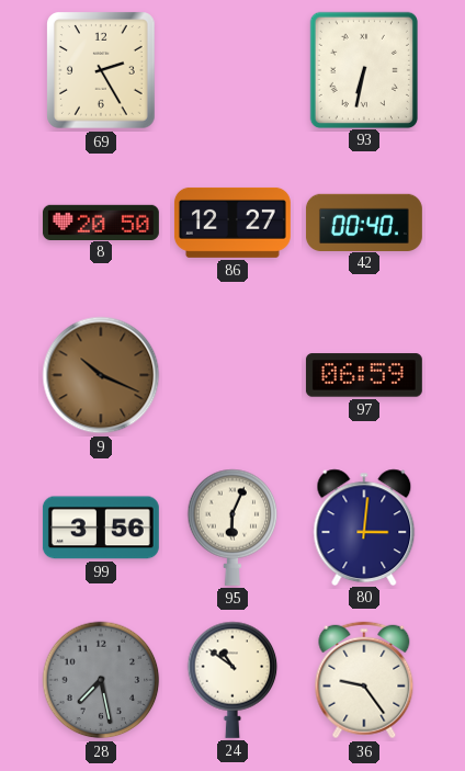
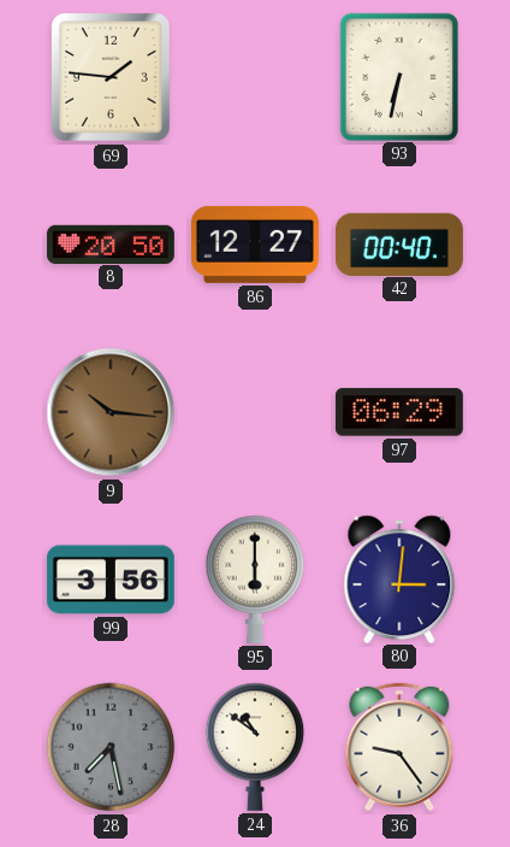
69: 2:25 -> 1:46
9: 10:19 -> 10:16
97: 06:59 -> 06:29
95: 6:04 -> 6:00
